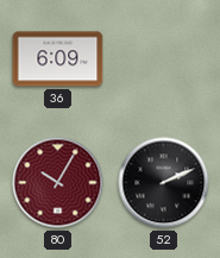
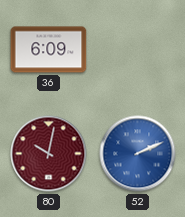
80: 10:05 -> 10:02
52 dial: black -> blue
